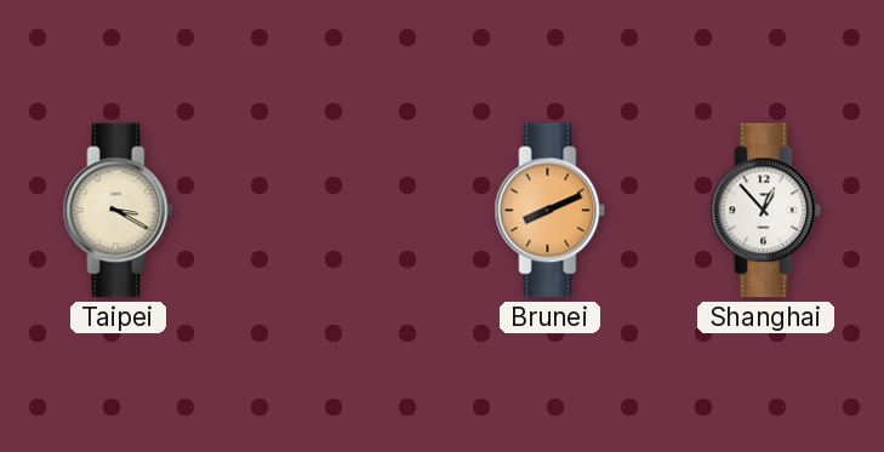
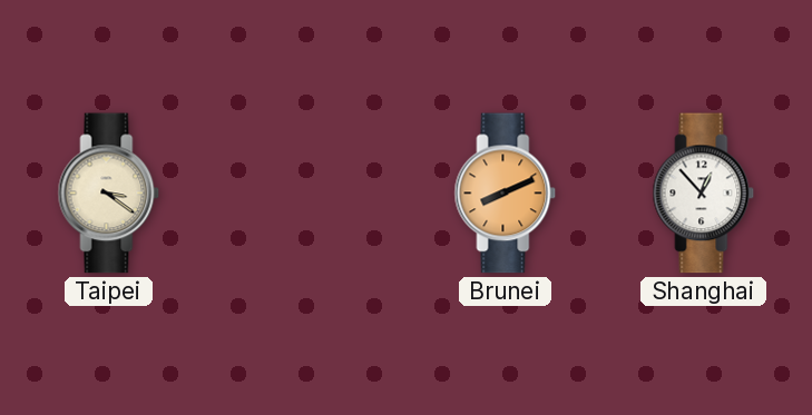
Taipei: 3:20 -> 3:21
